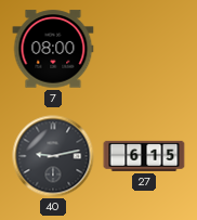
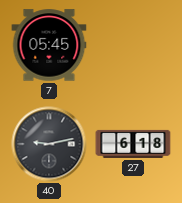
7: 08:00 -> 05:45
27: 6:15 -> 6:18
